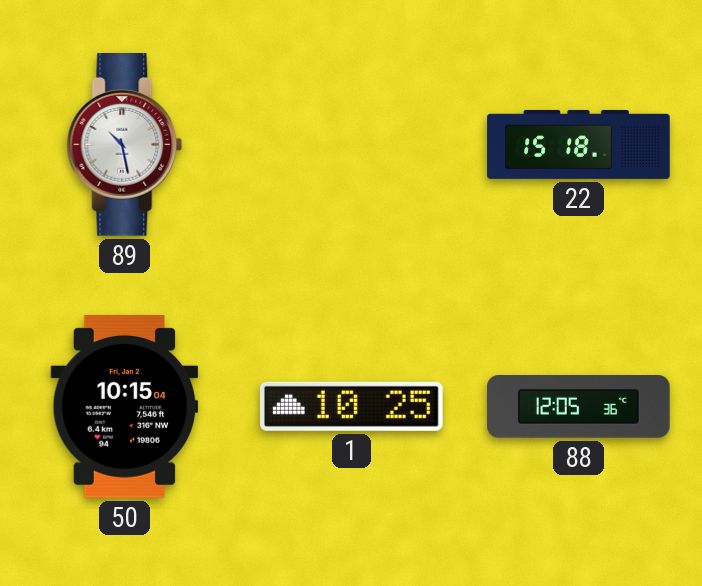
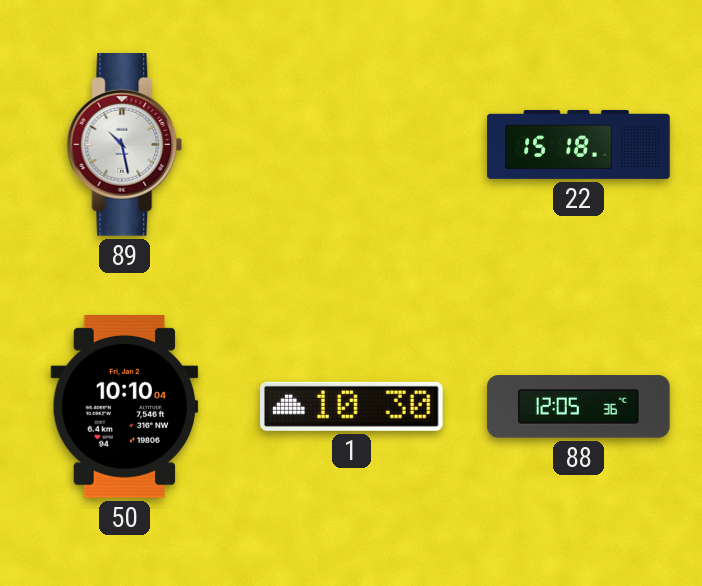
50: 10:15 -> 10:10
1: 10:25 -> 10:30
